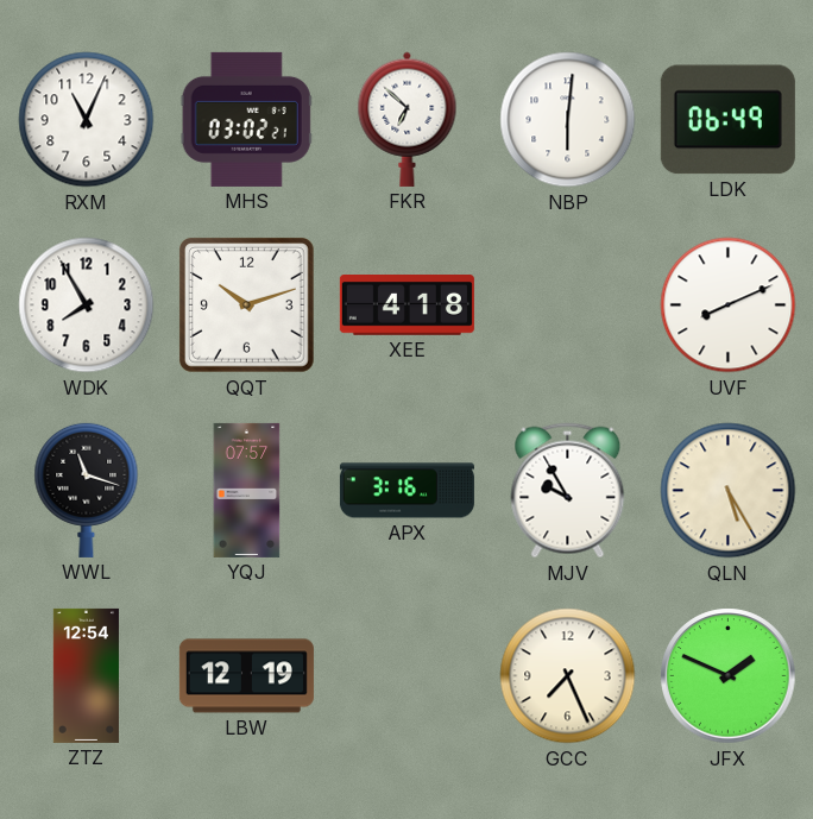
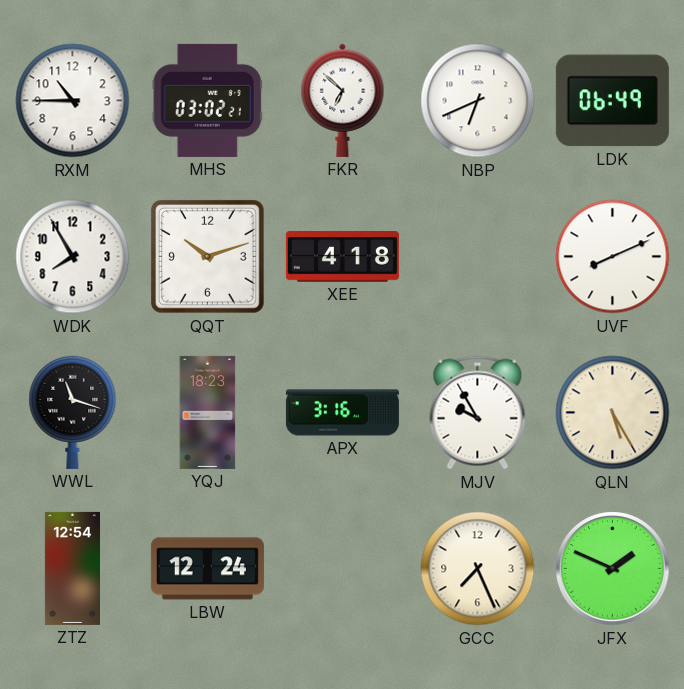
RXM: 11:04 -> 10:45
NBP: 6:01 -> 6:41
YQJ: 07:57 -> 18:23
LBW: 12:19 -> 12:24
